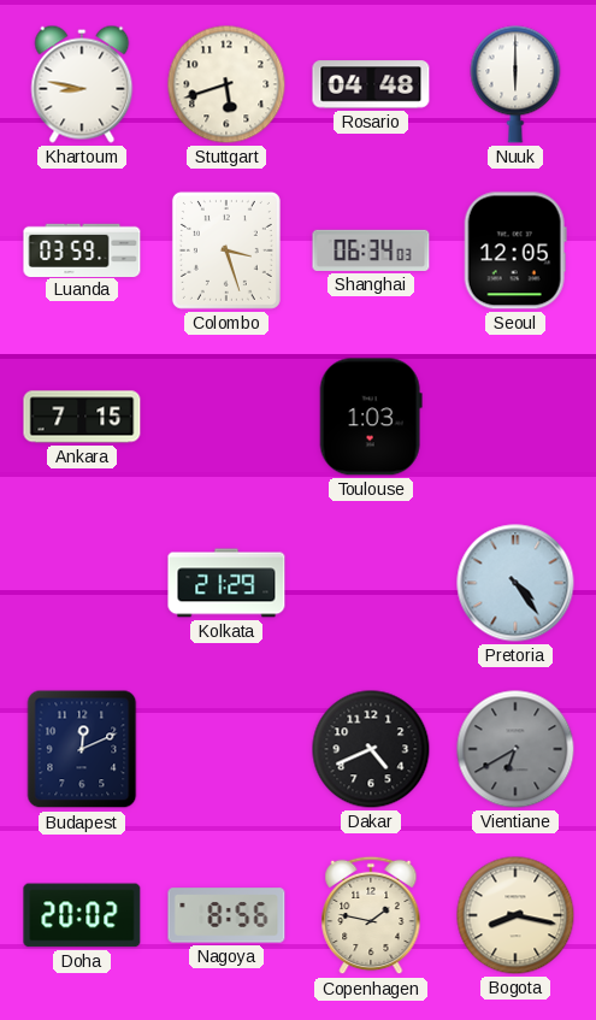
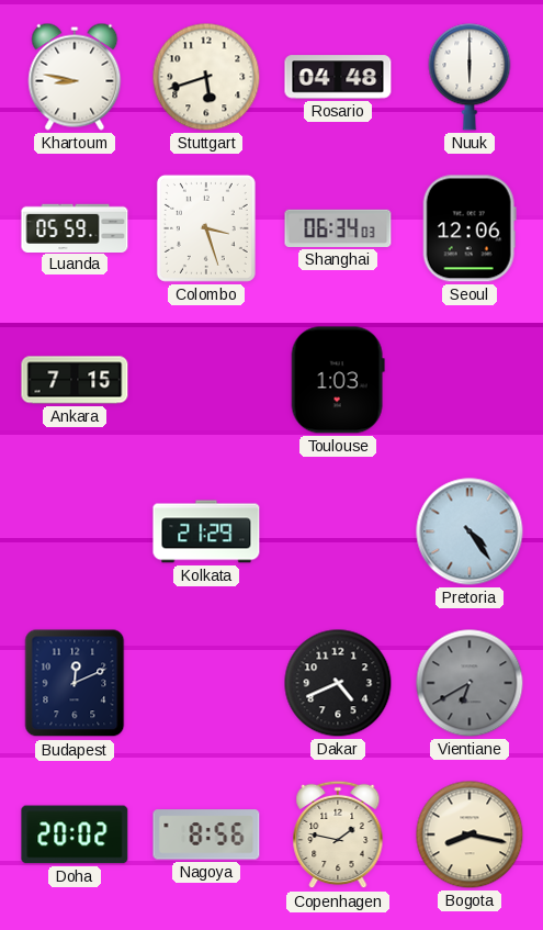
Luanda: 03:59 -> 05:59
Seoul: 12:05 -> 12:06
